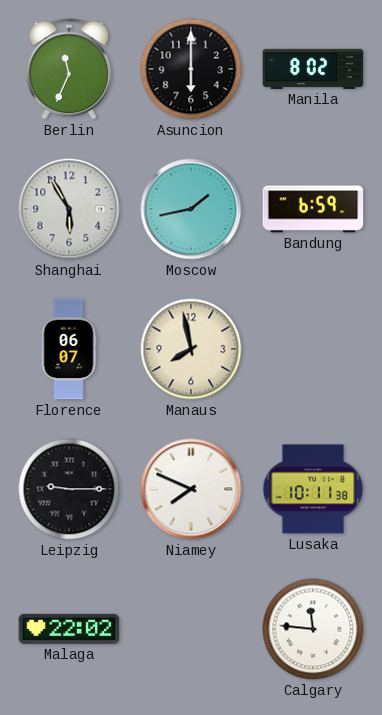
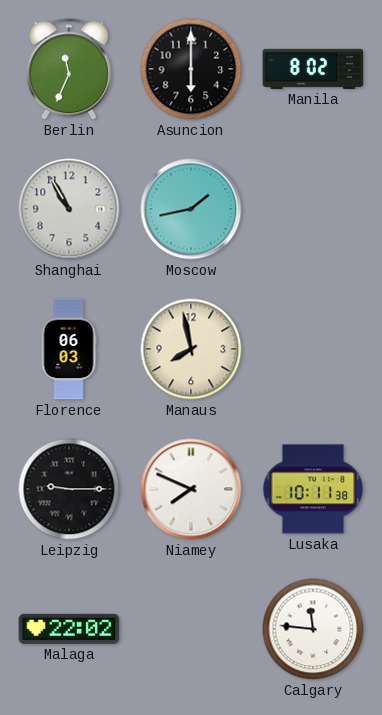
Shanghai: 5:55 -> 10:55
Bandung: 6:59 -> none
Florence: 06:07 -> 06:03
